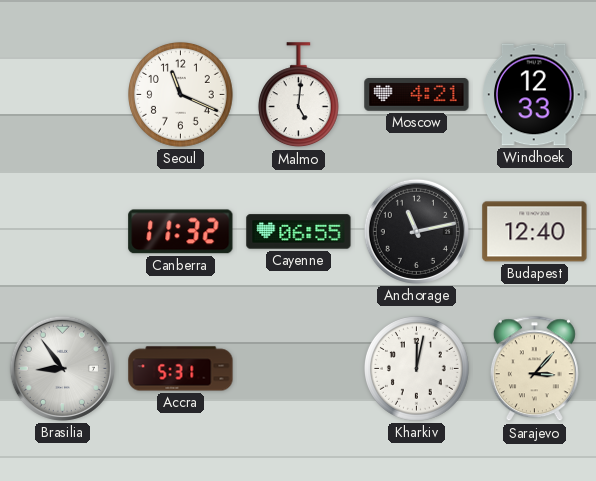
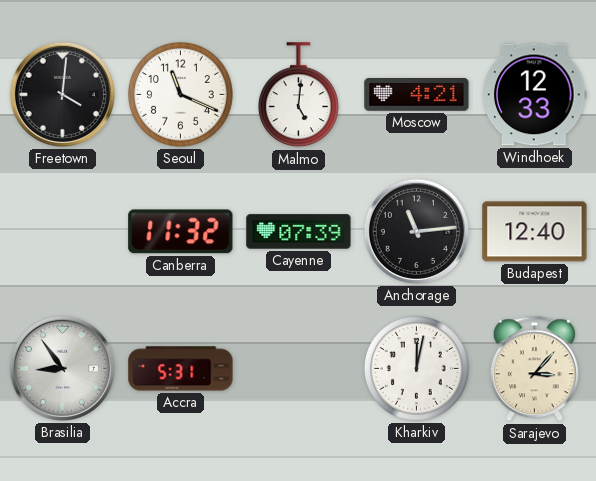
Freetown: none -> 4:01
Cayenne: 06:55 -> 07:39
Anchorage: 11:13 -> 11:14
